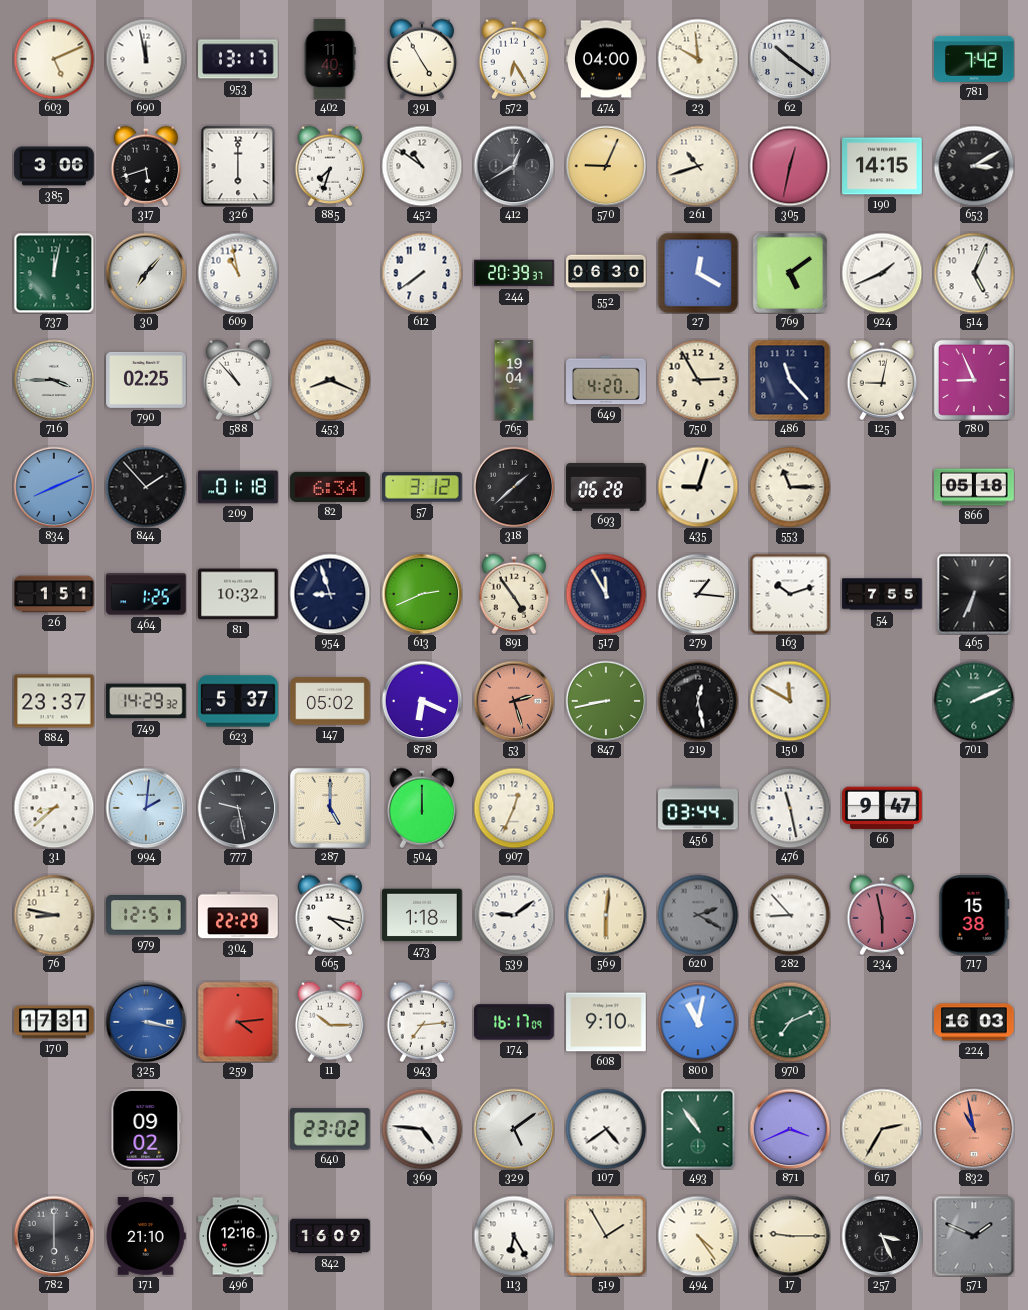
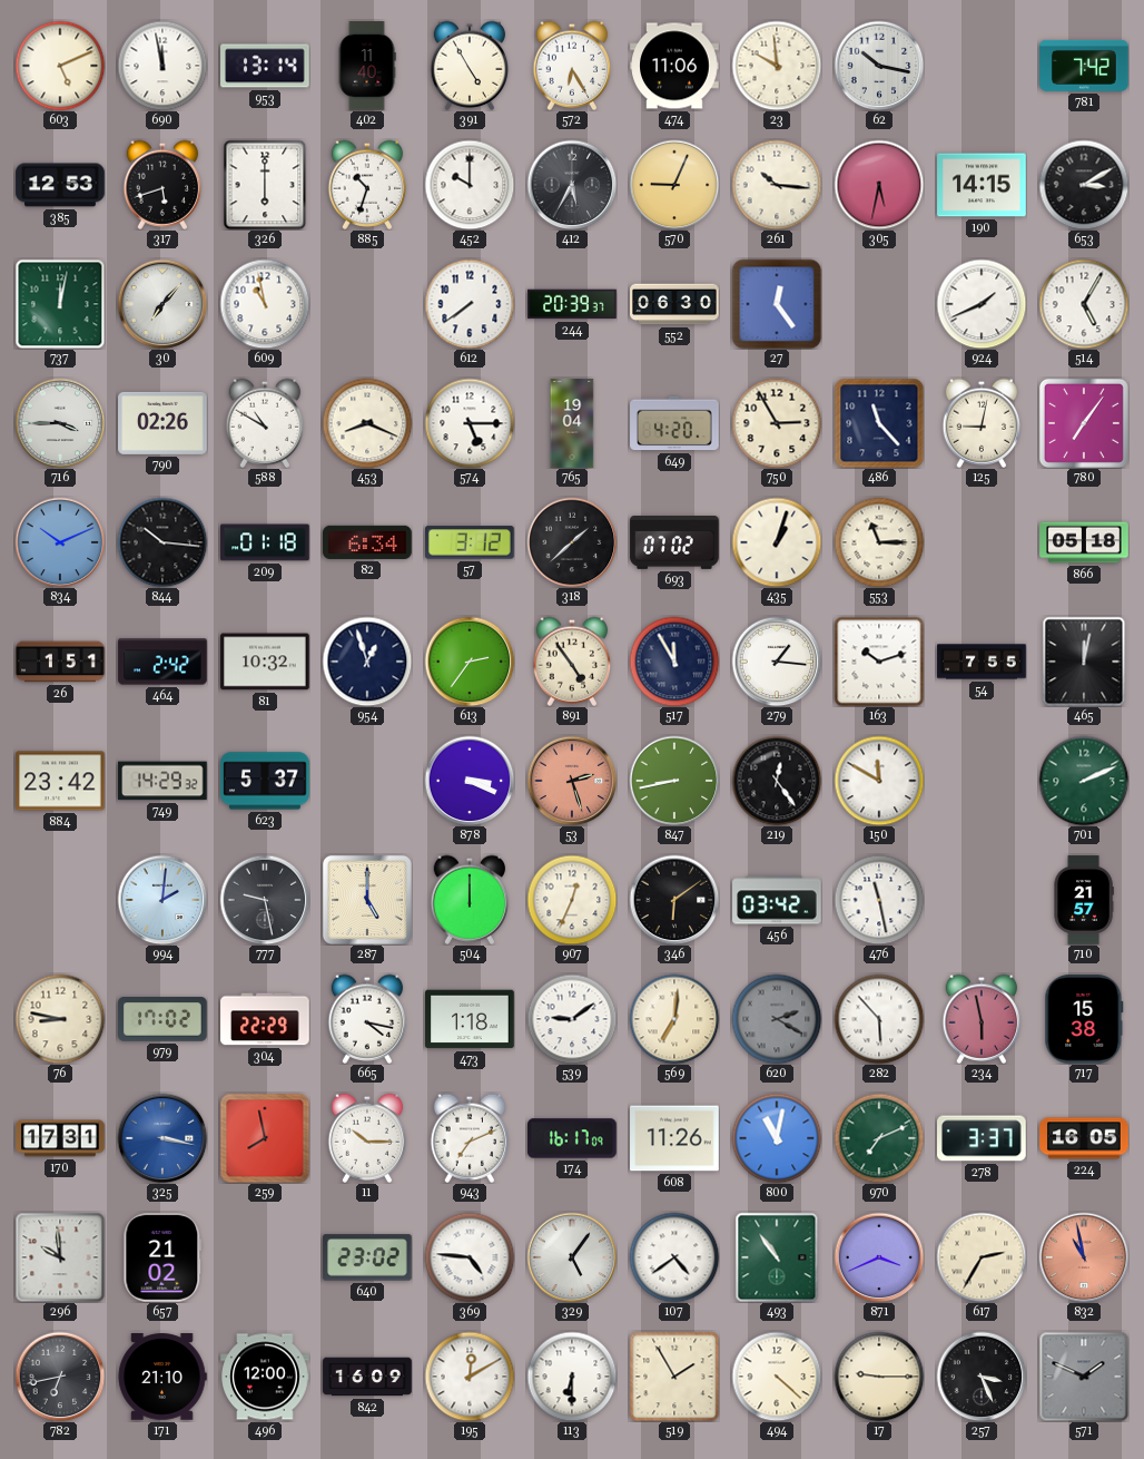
953: 13:17 -> 13:14
474: 04:00 -> 11:06
62: 10:21 -> 10:17
385: 3:06 -> 12:53
885: 7:33 -> 10:33
452: 10:51 -> 10:00
412: 12:40 -> 5:35
261: 10:42 -> 10:16
305: 12:32 -> 5:32
27: 12:20 -> 12:24
769: 5:09 -> none
514: 5:04 -> 5:05
790: 02:25 -> 02:26
588: 10:53 -> 10:50
574: none -> 5:15
780: 8:56 -> 7:06
834: 8:11 -> 10:11
844: 1:53 -> 10:16
693: 06:28 -> 07:02
435: 9:03 -> 1:03
464: 1:25 -> 2:42
954: 8:57 -> 12:57
613: 2:41 -> 2:36
465: 6:34 -> 12:02
884: 23:37 -> 23:42
147: 05:02 -> none
878: 6:19 -> 3:19
219: 12:28 -> 12:24
31: 8:38 -> none
346: none -> 6:09
456: 03:44 -> 03:42
66: 9:47 -> none
710: none -> 21:57
979: 12:51 -> 17:02
569: 6:01 -> 7:01
282: 8:53 -> 5:53
259: 4:14 -> 7:58
943: 7:14 -> 7:11
608: 9:10 -> 11:26
278: none -> 3:37
224: 16:03 -> 16:05
296: none -> 9:59
657: 09:02 -> 21:02
329: 5:09 -> 5:06
782: 6:00 -> 6:43
496: 12:16 -> 12:00
195: none -> 12:10
113: 6:25 -> 6:30
494: 4:24 -> 4:22
